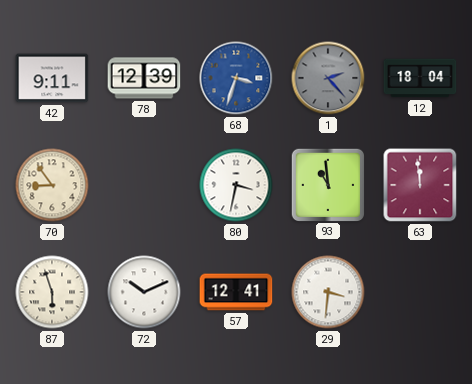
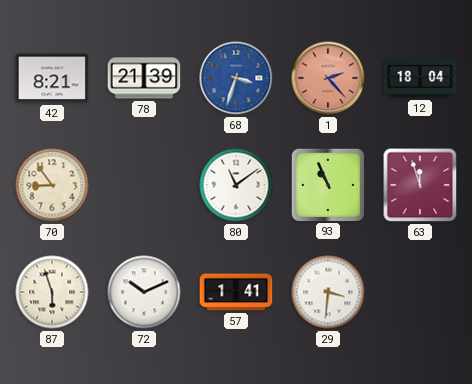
42: 9:11 -> 8:21
78: 12:39 -> 21:39
1 dial: grey -> salmon
80: 3:32 -> 11:09
93: 10:59 -> 10:56
63: 11:59 -> 11:57
57: 12:41 -> 1:41
